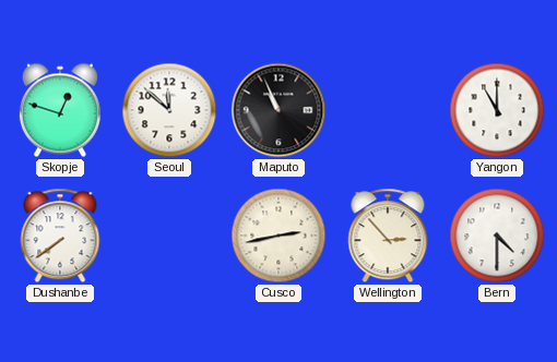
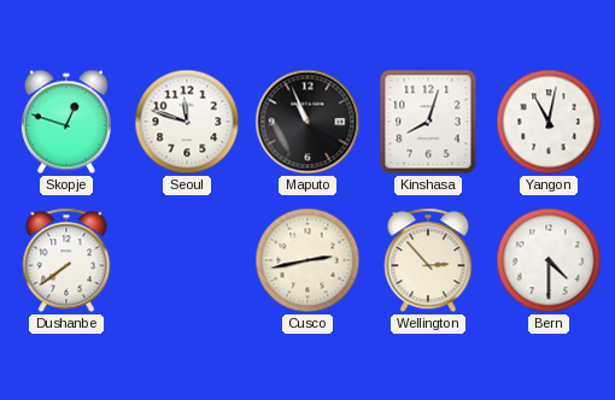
Seoul: 11:52 -> 11:48
Kinshasa: none -> 8:03
Yangon: 11:00 -> 11:02
